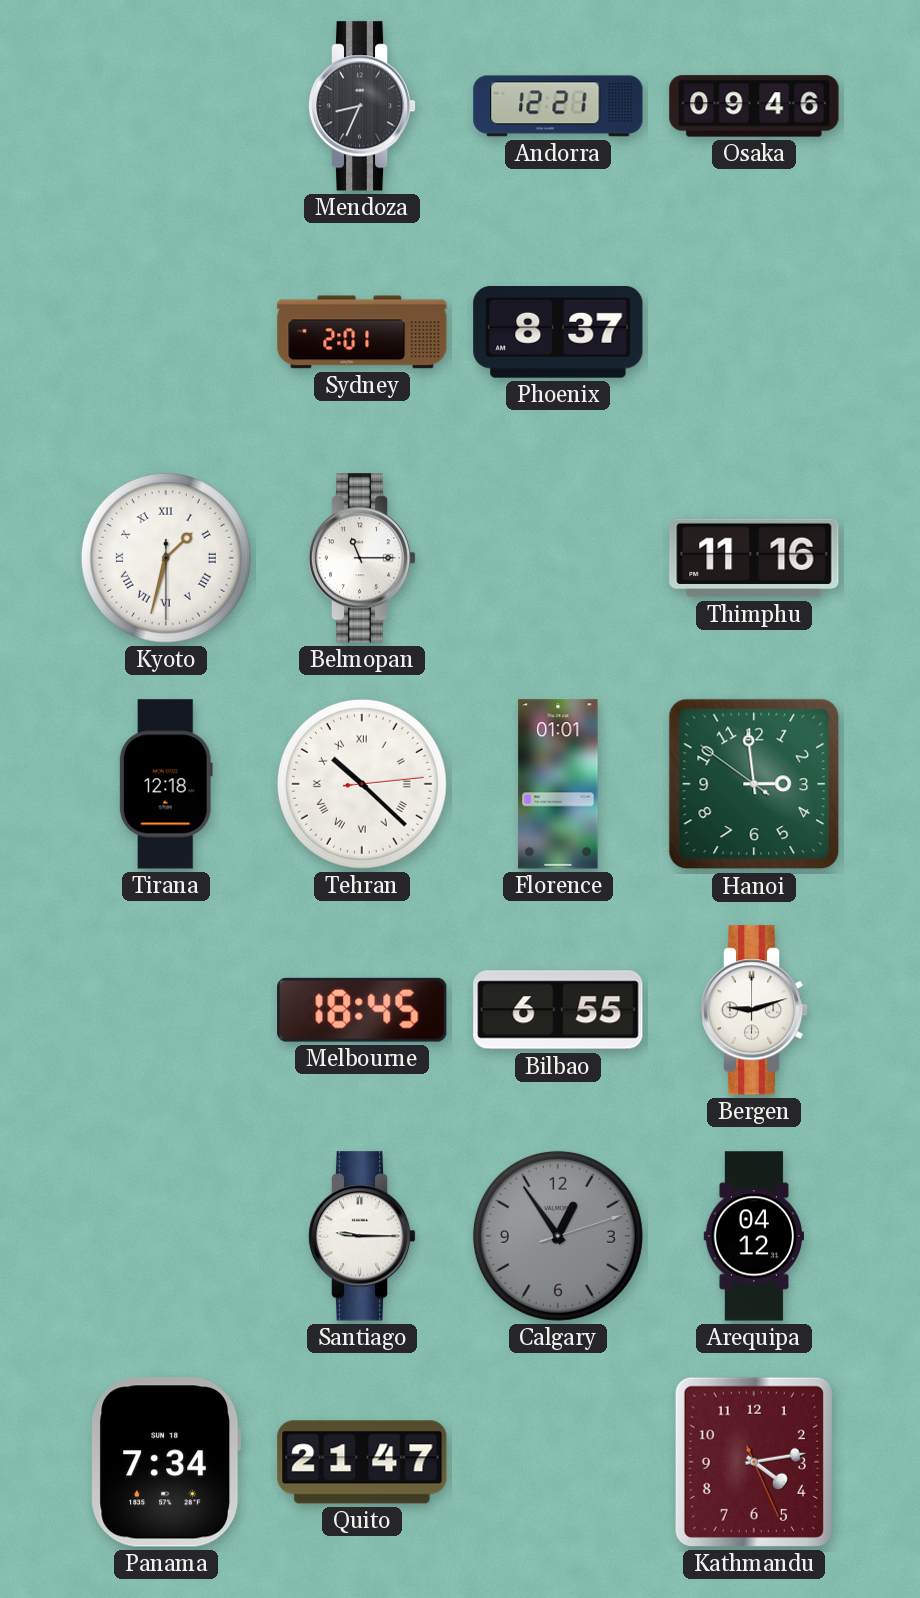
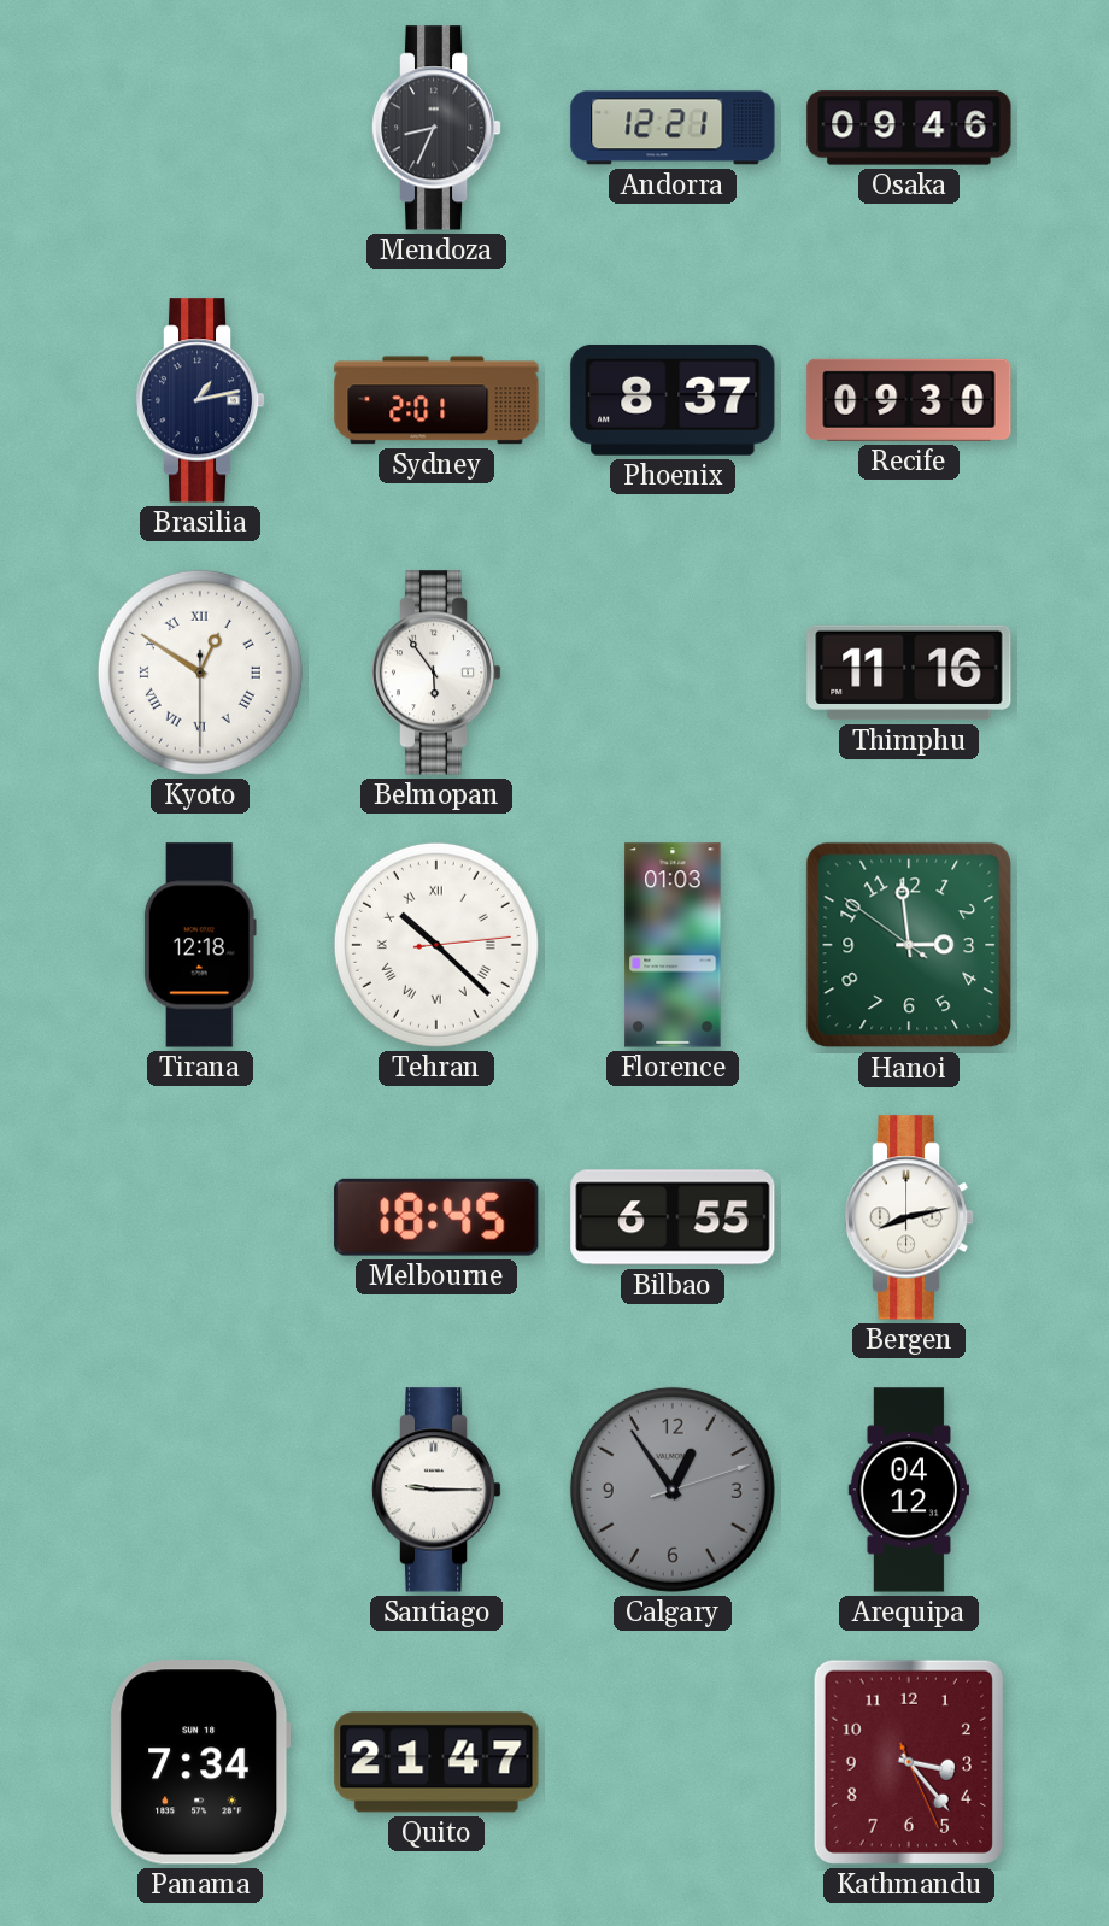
Brasilia: none -> 1:13
Recife: none -> 09:30
Kyoto: 1:32 -> 12:50
Belmopan: 11:15 -> 5:54
Florence: 01:01 -> 01:03
Bergen: 9:12 -> 8:13
Kathmandu: 4:13 -> 3:23
